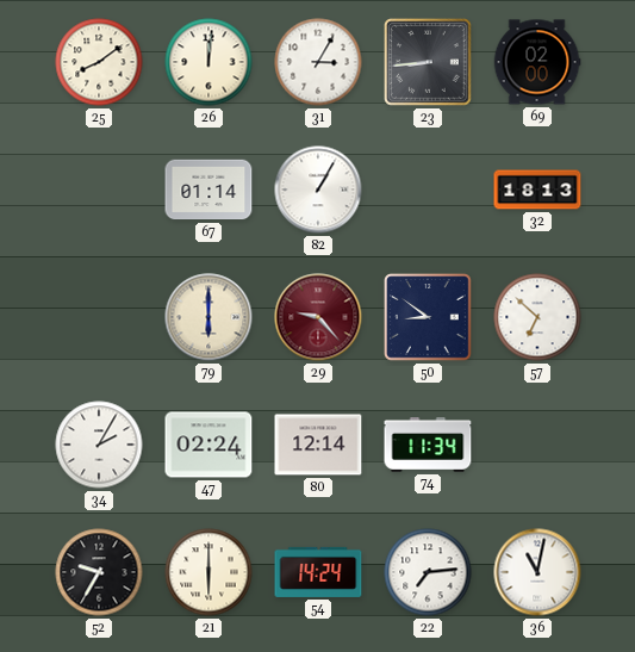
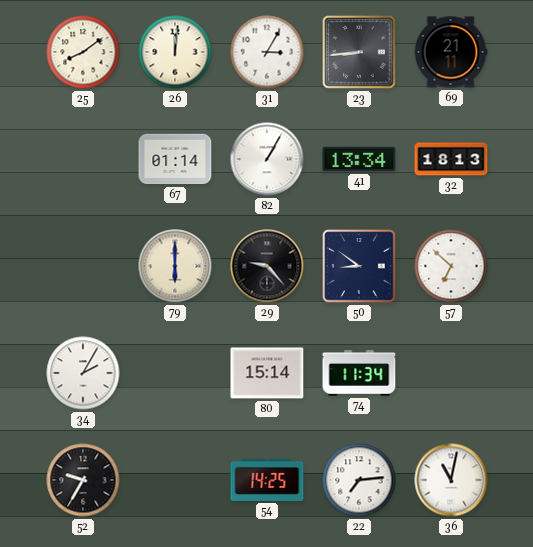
69: 02:00 -> 21:11
41: none -> 13:34
29 dial: burgundy -> black
47: 02:24 -> none
80: 12:14 -> 15:14
21: 6:00 -> none
54: 14:24 -> 14:25
